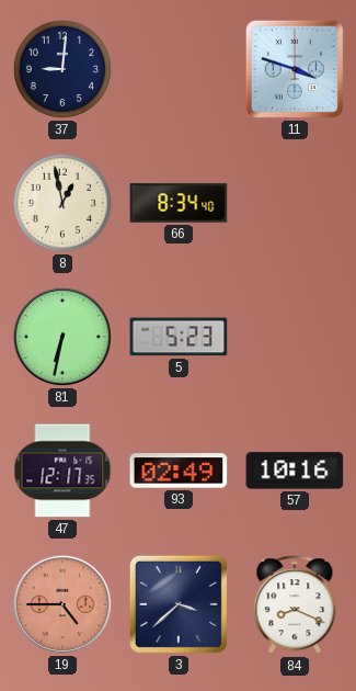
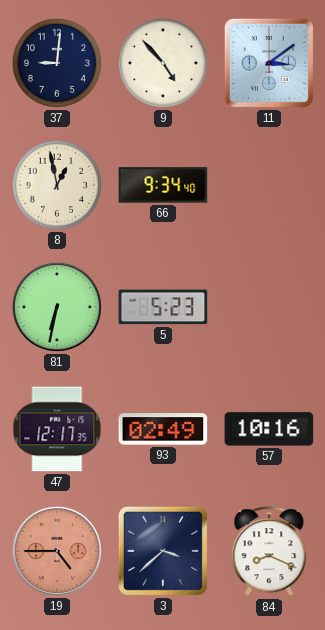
9: none -> 4:53
11: 3:48 -> 3:09
66: 8:34 -> 9:34
